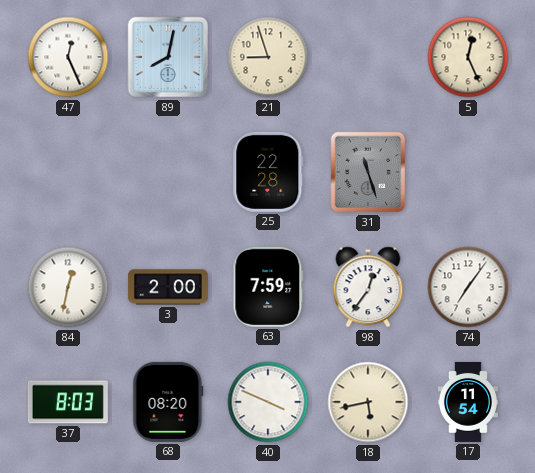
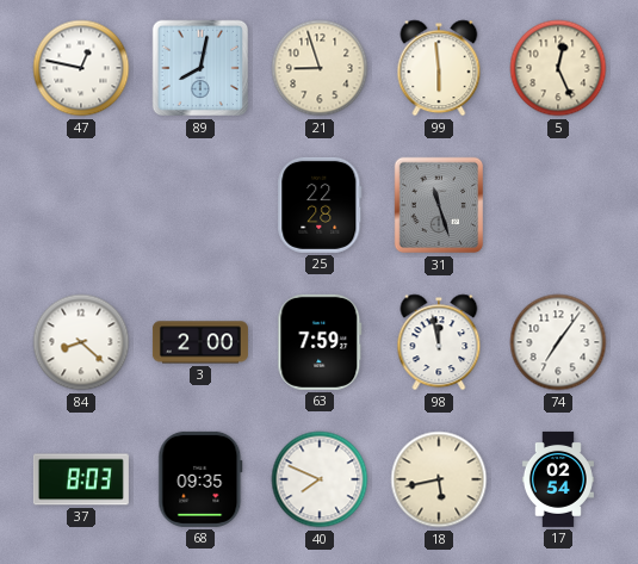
47: 12:26 -> 12:47
99: none -> 5:59
84: 12:32 -> 8:22
98: 12:36 -> 11:58
68: 08:20 -> 09:35
40: 3:49 -> 7:49
17: 11:54 -> 02:54
